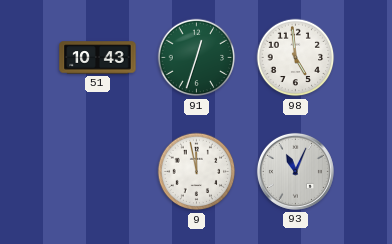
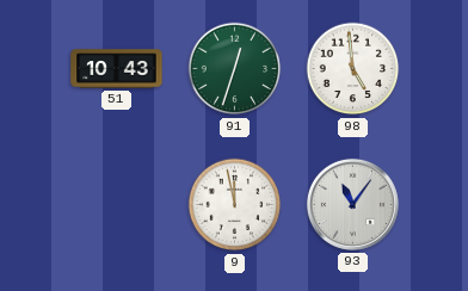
93: 11:04 -> 11:06
